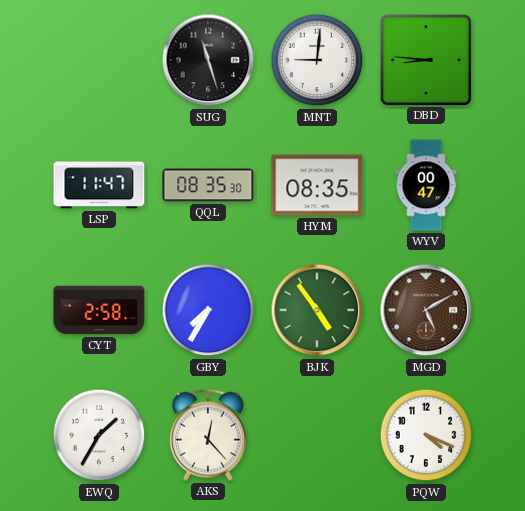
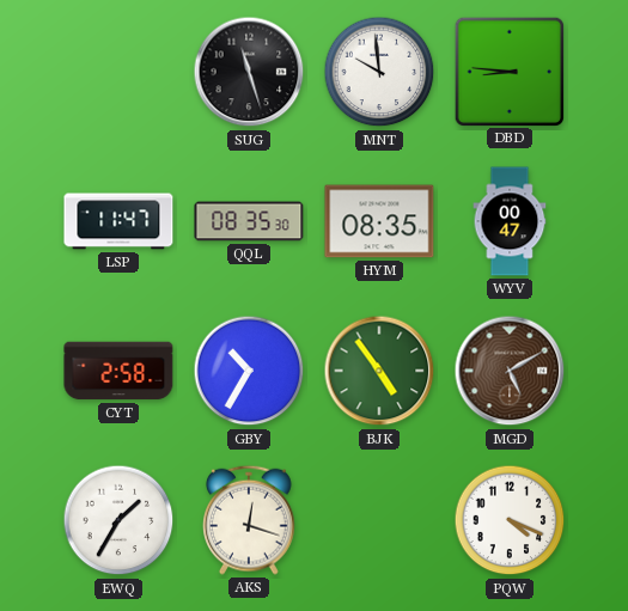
MNT: 9:01 -> 9:59
GBY: 7:35 -> 10:35
AKS: 12:23 -> 12:18
